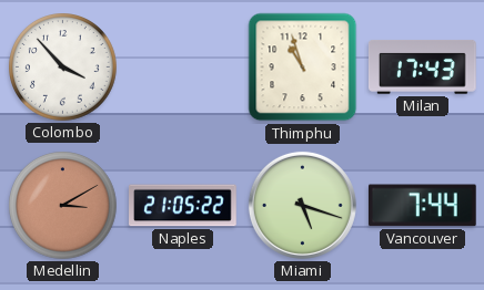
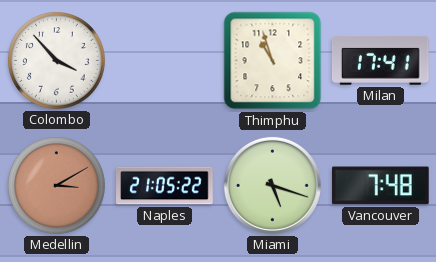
Milan: 17:43 -> 17:41
Vancouver: 7:44 -> 7:48
